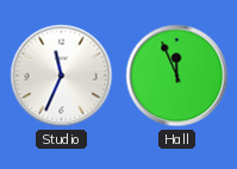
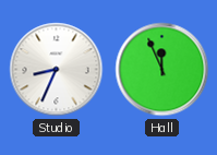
Studio: 11:34 -> 8:34
